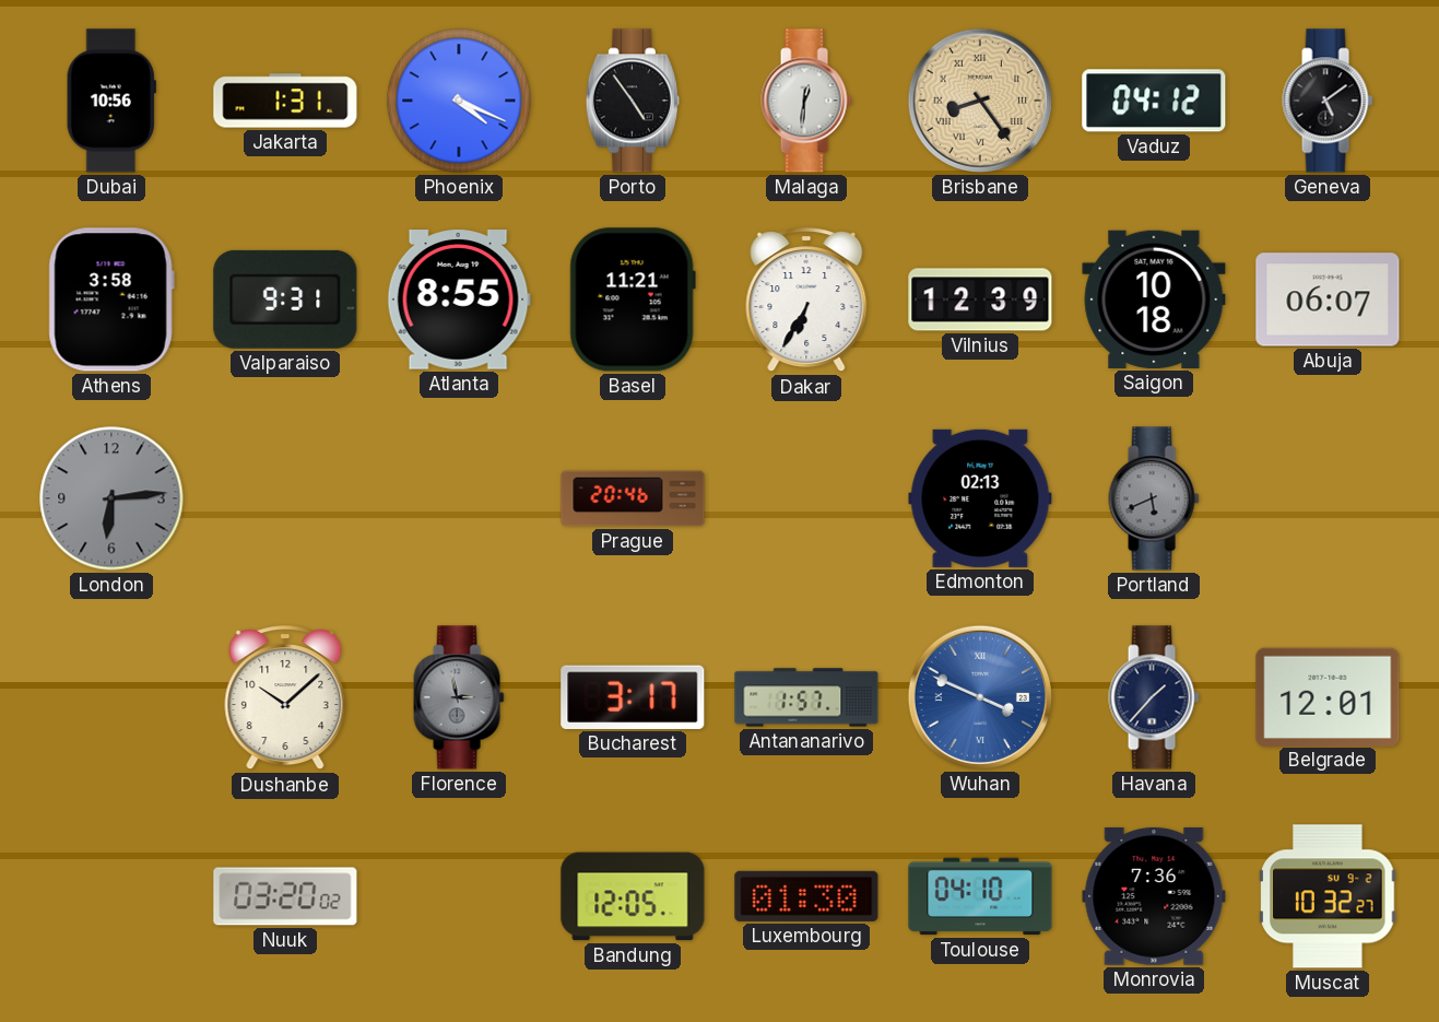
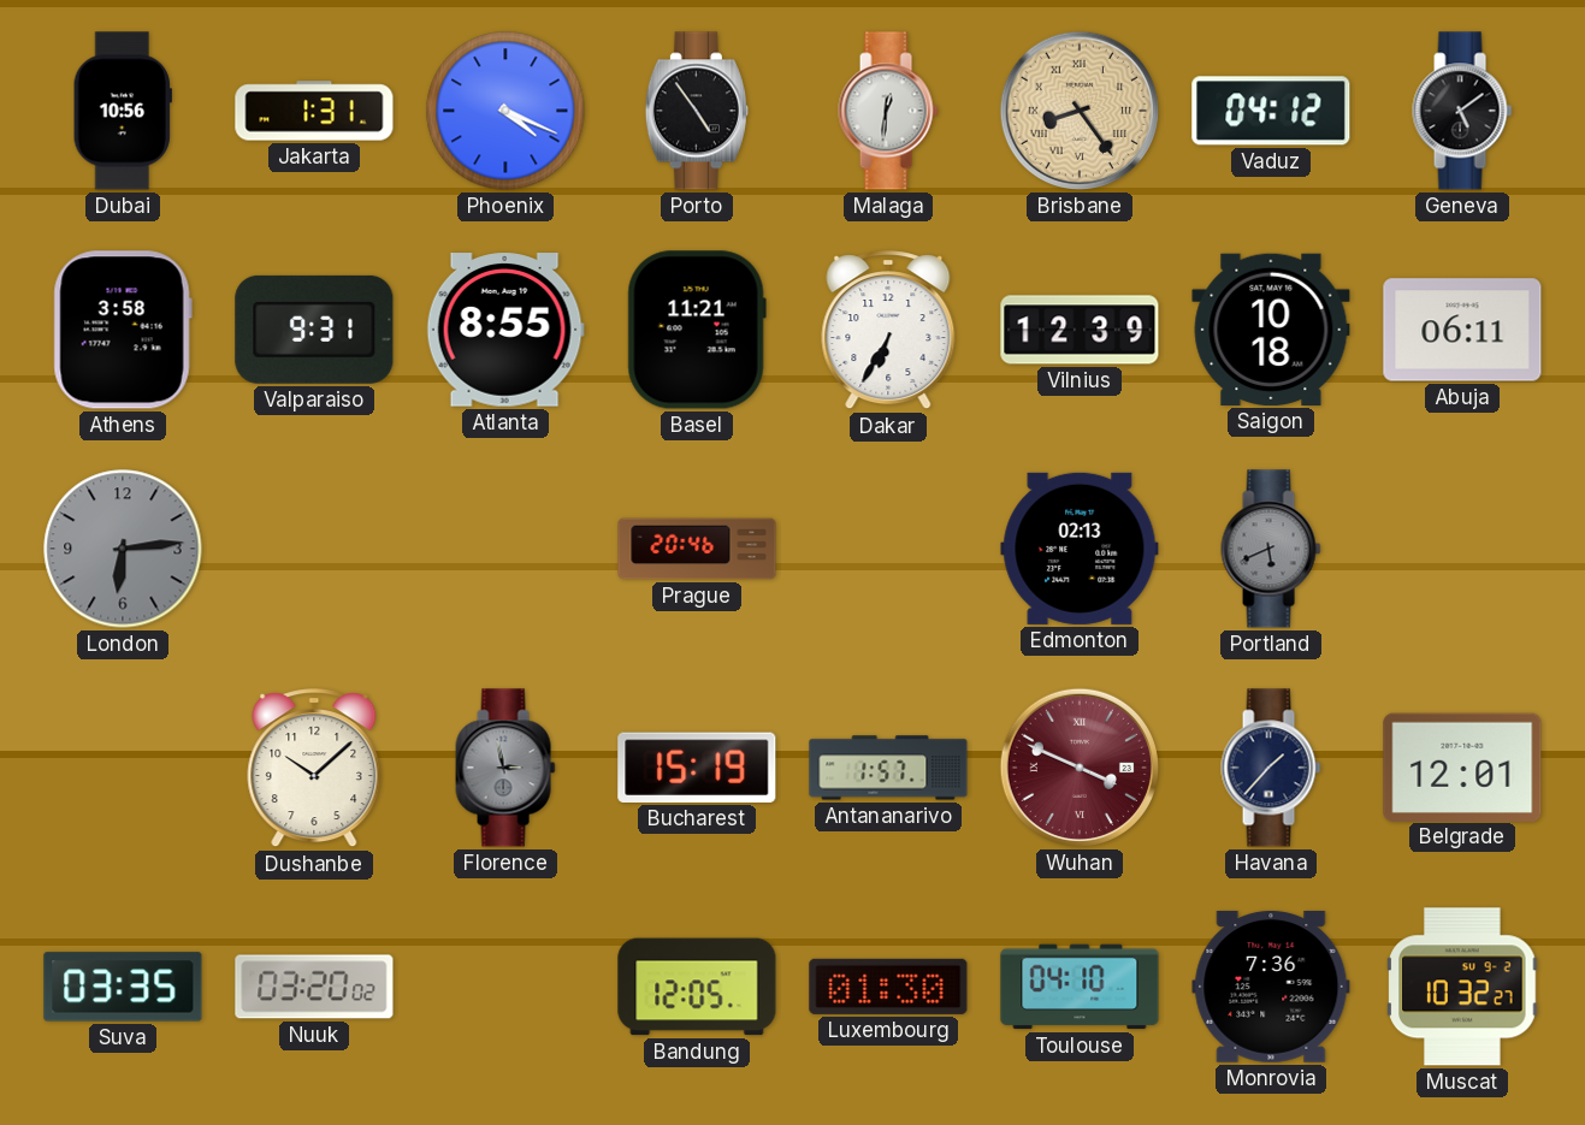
Abuja: 06:07 -> 06:11
Bucharest: 3:17 -> 15:19
Wuhan dial: blue -> burgundy
Suva: none -> 03:35
